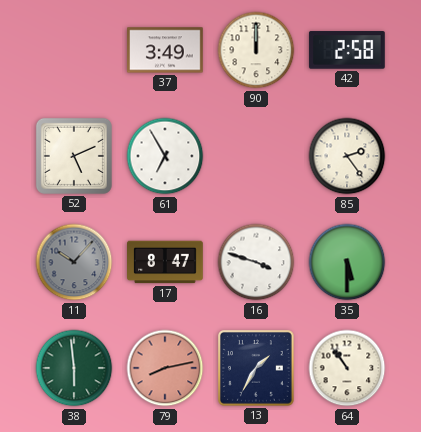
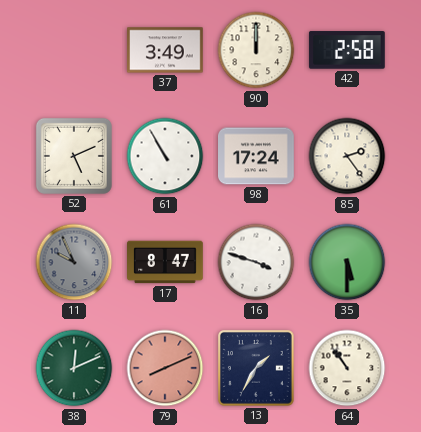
61: 6:55 -> 10:55
98: none -> 17:24
11: 10:07 -> 9:56
38: 5:59 -> 12:11
79: 8:13 -> 8:11
